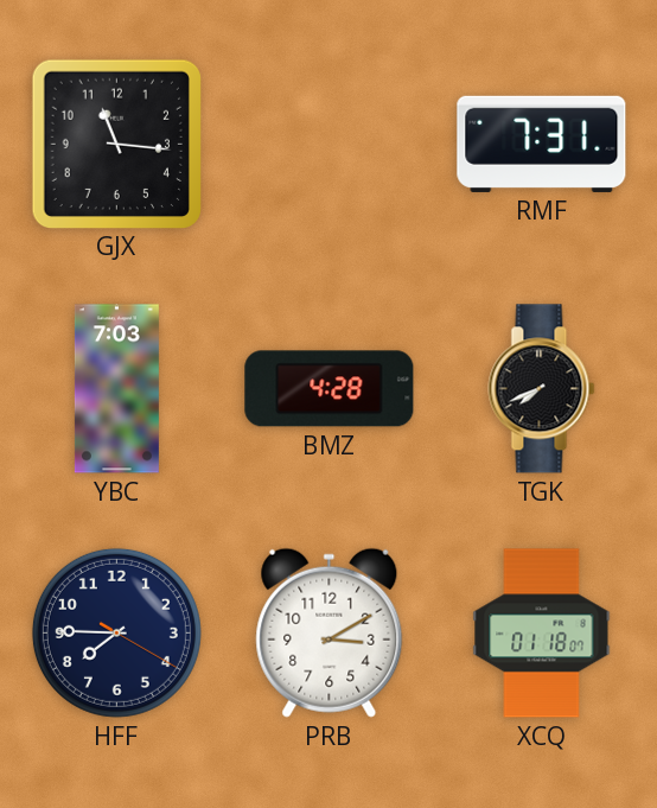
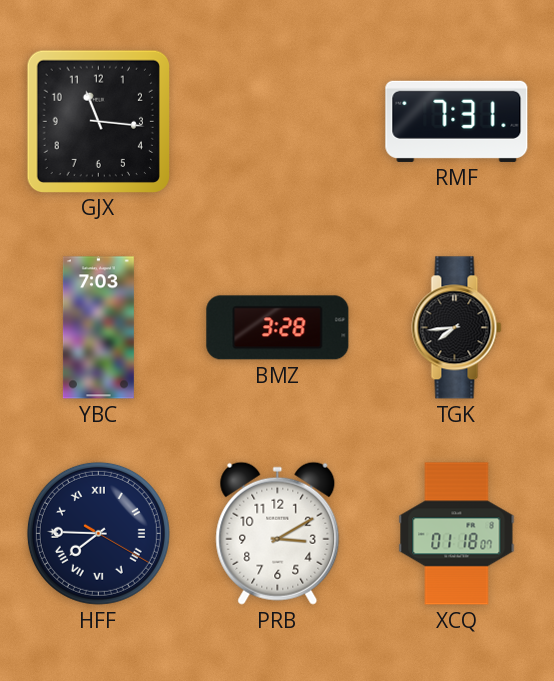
BMZ: 4:28 -> 3:28
TGK: 7:41 -> 7:44
HFF numerals: Arabic -> Roman
